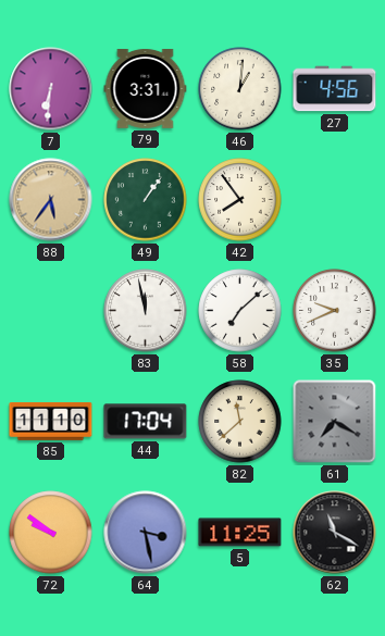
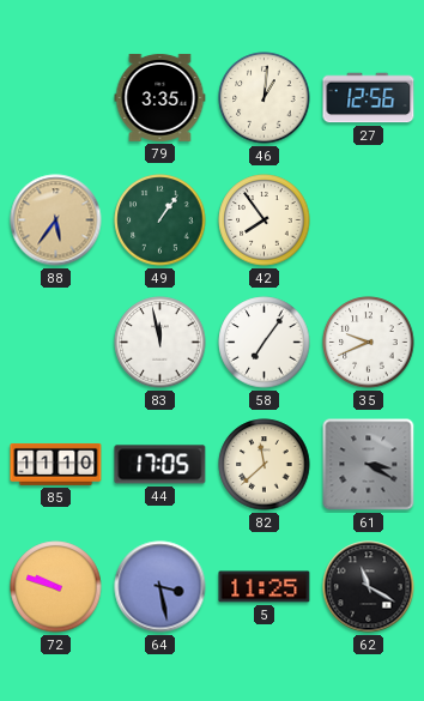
7: 6:31 -> none
79: 3:31 -> 3:35
27: 4:56 -> 12:56
58: 7:08 -> 7:06
44: 17:04 -> 17:05
61: 7:20 -> 3:20
72: 9:51 -> 9:48
